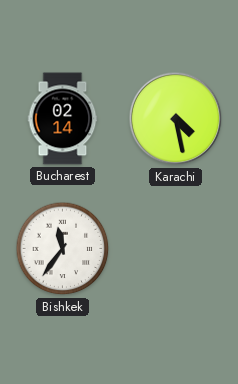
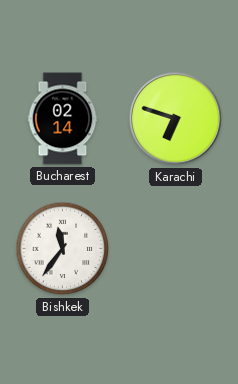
Karachi: 4:28 -> 6:48
